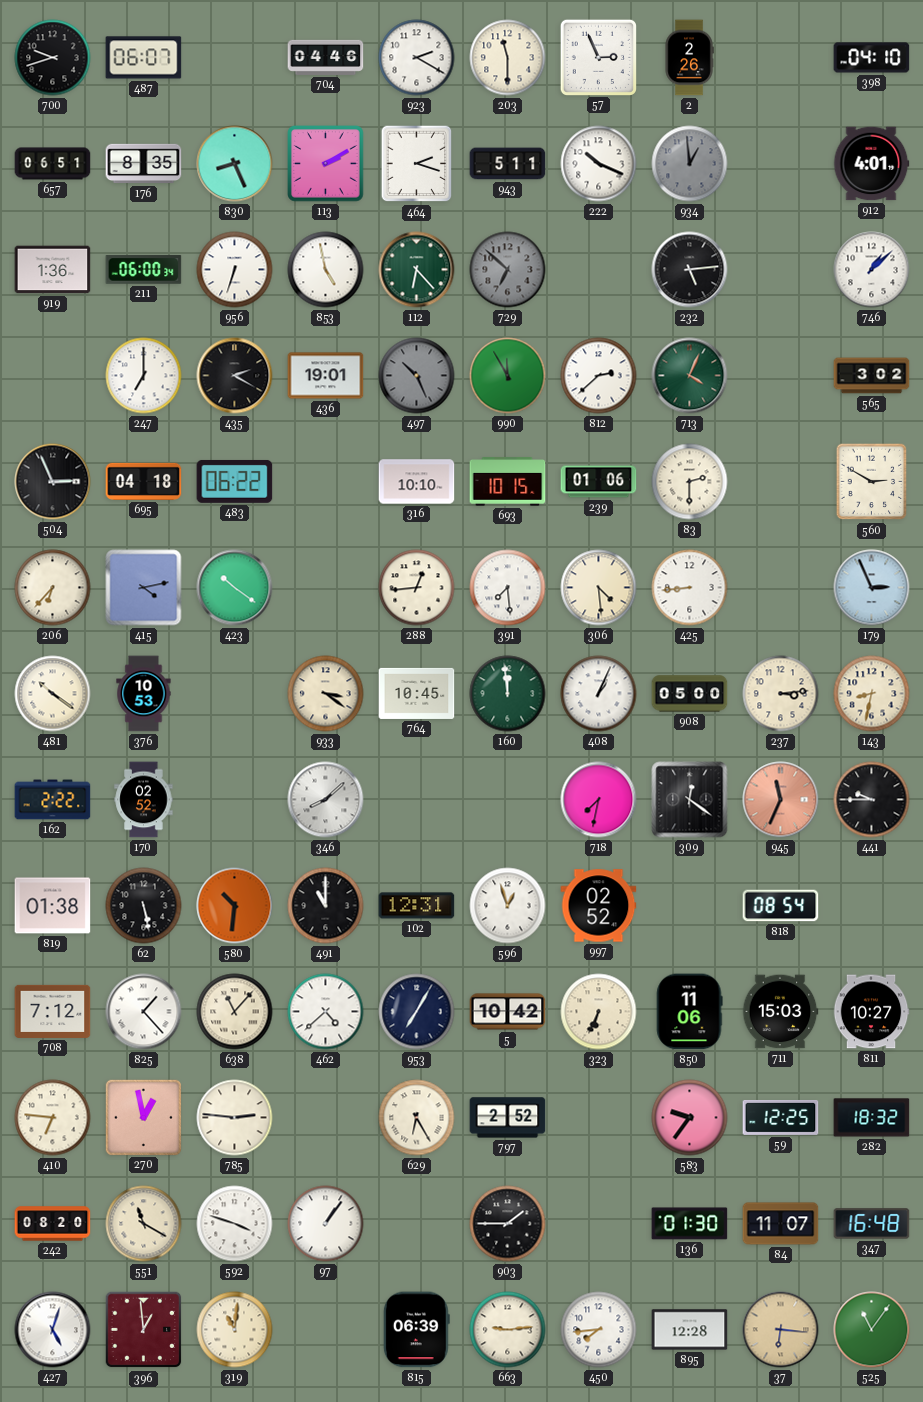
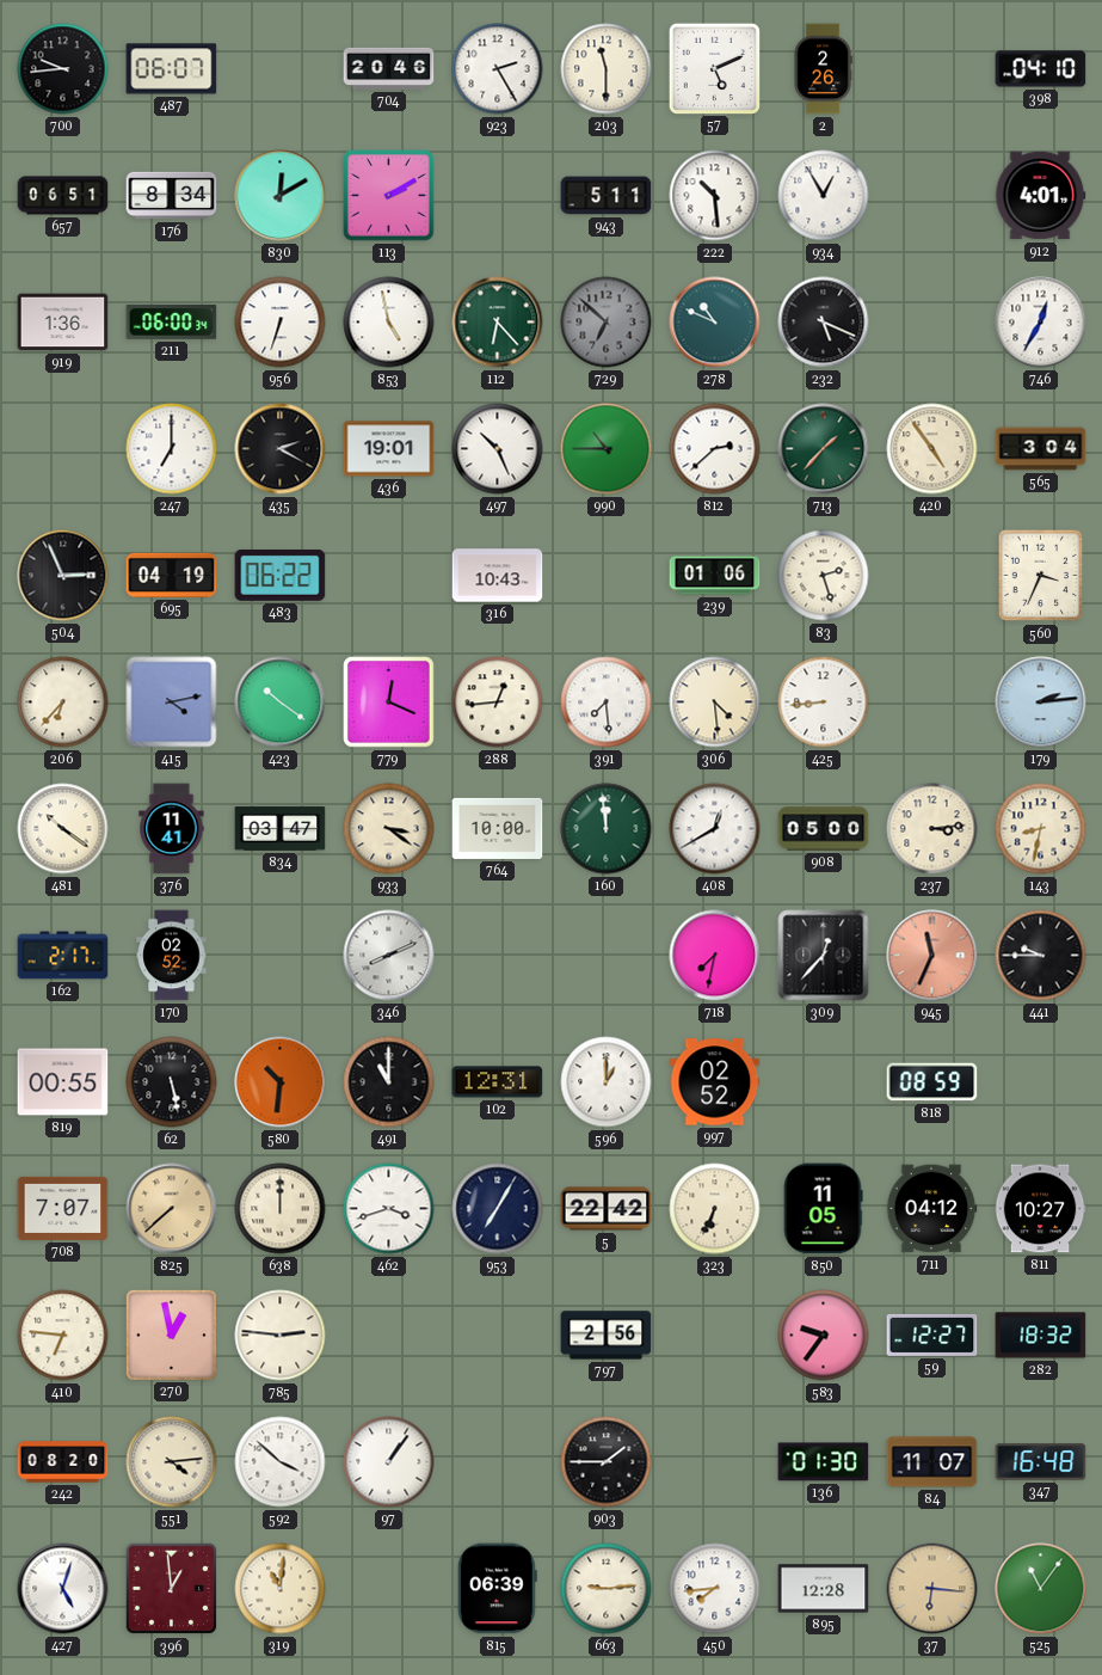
700: 9:42 -> 9:44
704: 04:46 -> 20:46
923: 2:20 -> 2:25
57: 2:56 -> 5:11
176: 8:35 -> 8:34
830: 8:26 -> 12:10
464: 2:18 -> none
222: 10:19 -> 10:29
934: 12:59 -> 12:55
934 dial: grey -> white
278: none -> 10:49
232: 5:14 -> 5:19
746: 1:08 -> 12:35
497 dial: grey -> white
990: 11:55 -> 10:45
713: 4:04 -> 1:37
420: none -> 4:54
565: 3:02 -> 3:04
695: 04:18 -> 04:19
316: 10:10 -> 10:43
693: 10:15 -> none
83: 2:30 -> 2:27
560: 2:50 -> 3:34
779: none -> 12:19
179: 2:56 -> 2:14
376: 10:53 -> 11:41
834: none -> 03:47
764: 10:45 -> 10:00
408: 1:04 -> 12:40
162: 2:22 -> 2:17
346: 8:08 -> 8:11
309: 12:21 -> 12:37
819: 01:38 -> 00:55
596: 12:57 -> 1:00
818: 08:54 -> 08:59
708: 7:12 -> 7:07
825: 1:23 -> 7:38
825 dial: white -> champagne
638: 11:07 -> 12:00
462: 4:38 -> 3:42
5: 10:42 -> 22:42
850: 11:06 -> 11:05
711: 15:03 -> 04:12
629: 6:25 -> none
797: 2:52 -> 2:56
59: 12:25 -> 12:27
551: 11:20 -> 4:14
592: 3:48 -> 3:52
